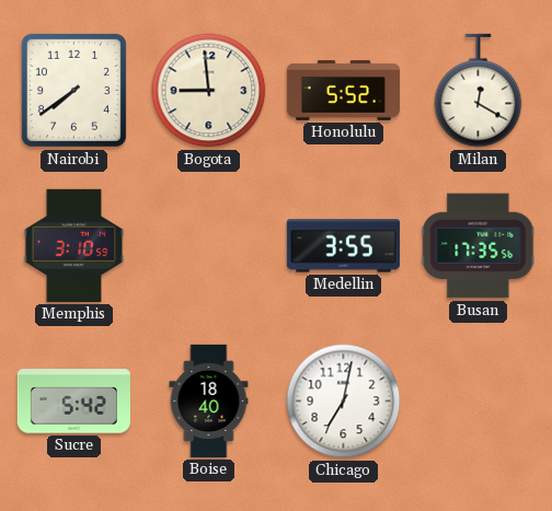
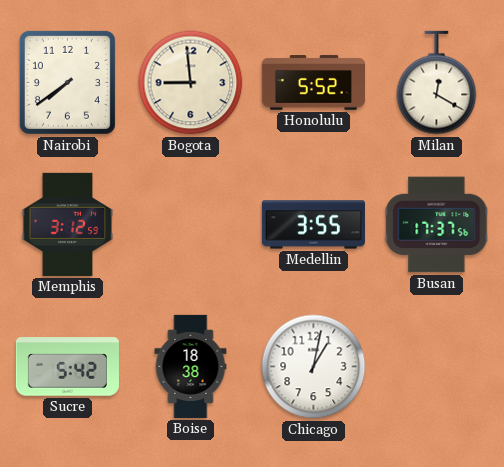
Memphis: 3:10 -> 3:12
Busan: 17:35 -> 17:37
Boise: 18:40 -> 18:38
Chicago: 7:02 -> 1:02
